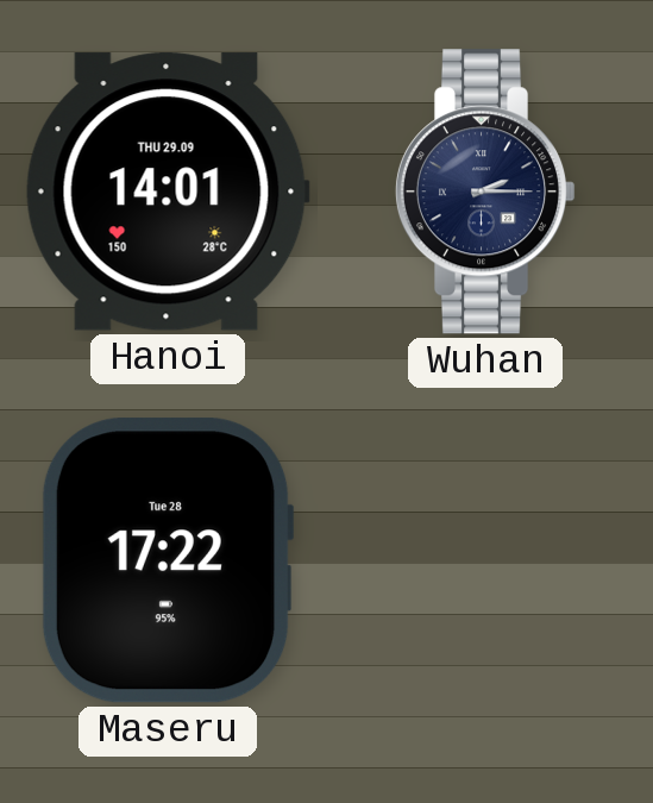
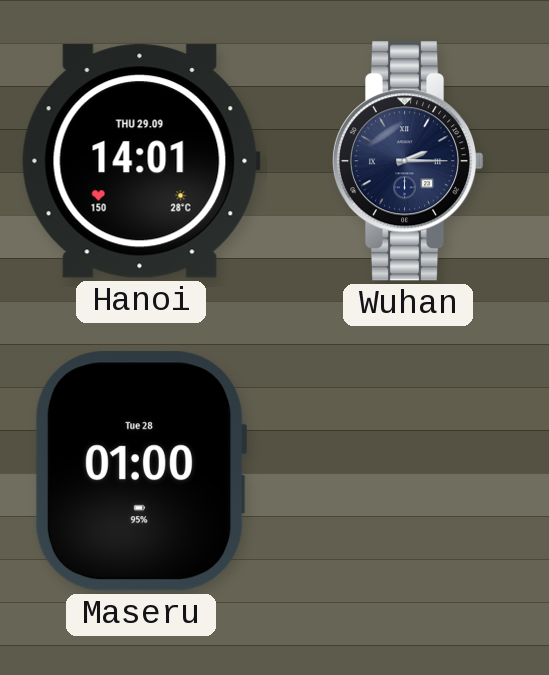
Maseru: 17:22 -> 01:00
